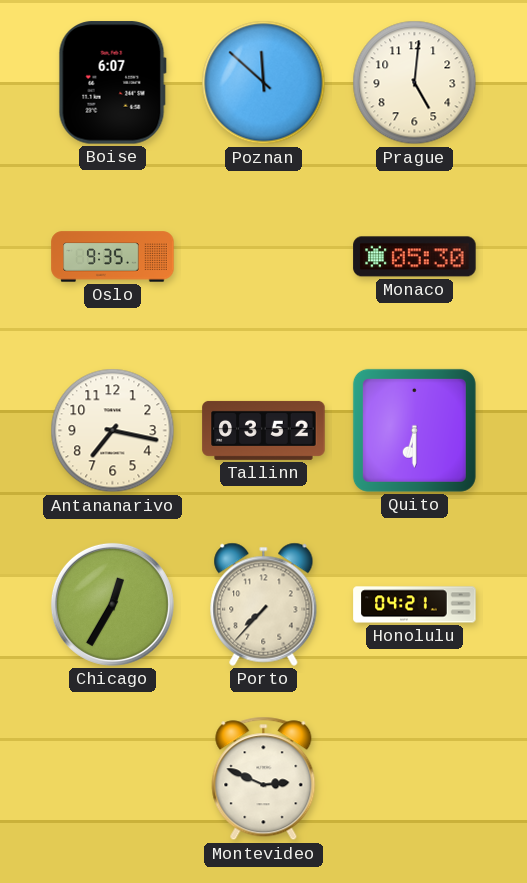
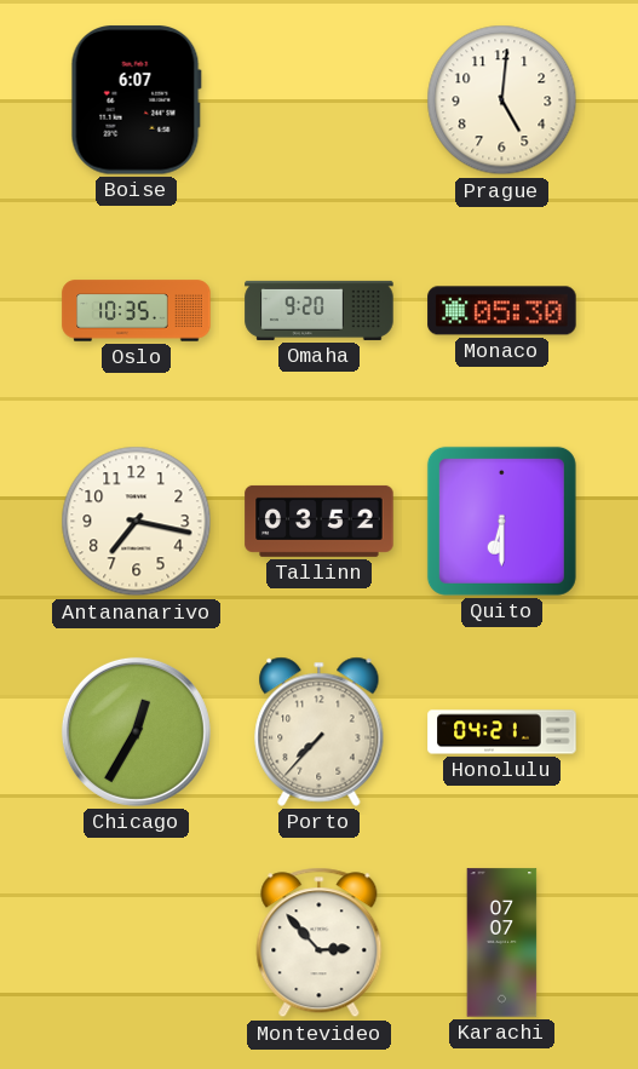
Poznan: 11:52 -> none
Oslo: 9:35 -> 10:35
Omaha: none -> 9:20
Montevideo: 2:49 -> 2:53
Karachi: none -> 07:07
